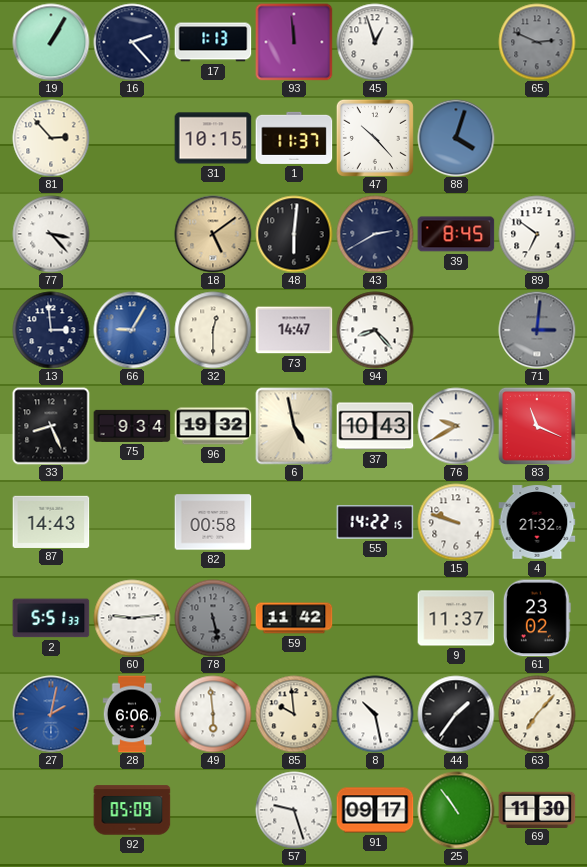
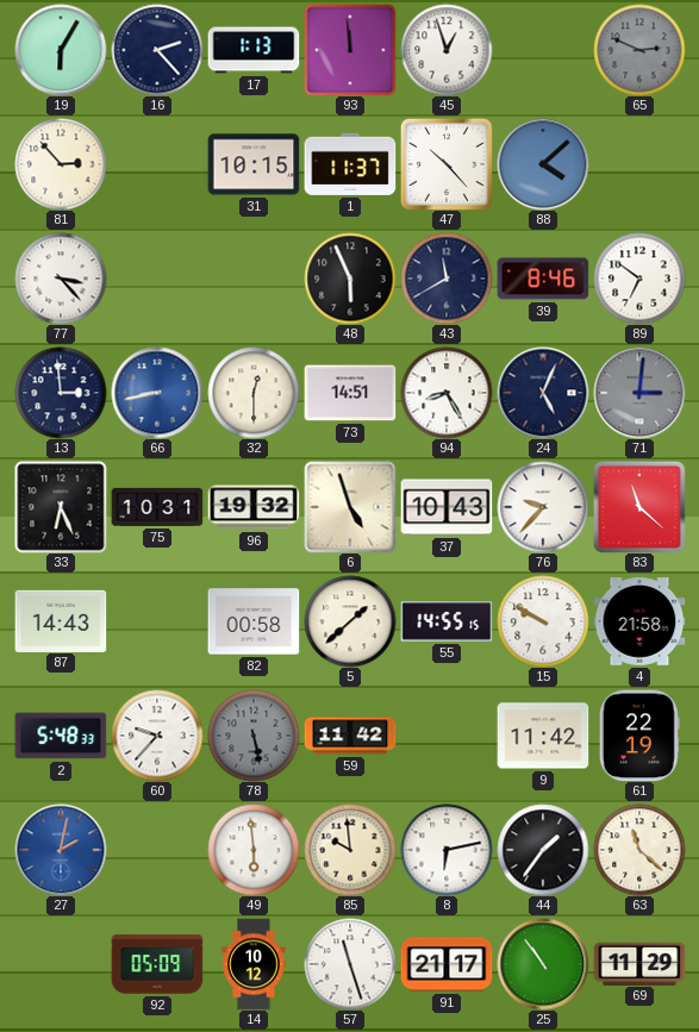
19: 1:05 -> 6:05
88: 4:03 -> 4:08
18: 5:09 -> none
48: 6:01 -> 5:56
43: 2:40 -> 11:40
39: 8:45 -> 8:46
66: 9:05 -> 8:43
73: 14:47 -> 14:51
94: 8:23 -> 8:25
24: none -> 5:04
33: 8:26 -> 6:26
75: 9:34 -> 10:31
6: 4:58 -> 4:57
76: 9:40 -> 9:37
83: 11:19 -> 11:22
5: none -> 1:38
55: 14:22 -> 14:55
15: 9:48 -> 9:50
4: 21:32 -> 21:58
2: 5:51 -> 5:48
60: 9:14 -> 9:37
9: 11:37 -> 11:42
61: 23:02 -> 22:19
28: 6:06 -> none
8: 10:28 -> 6:13
63: 7:07 -> 11:22
14: none -> 10:12
57: 9:27 -> 11:27
91: 09:17 -> 21:17
69: 11:30 -> 11:29
